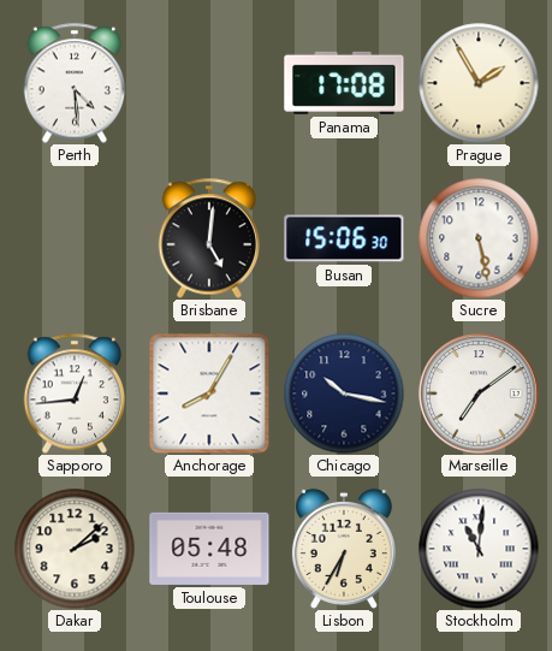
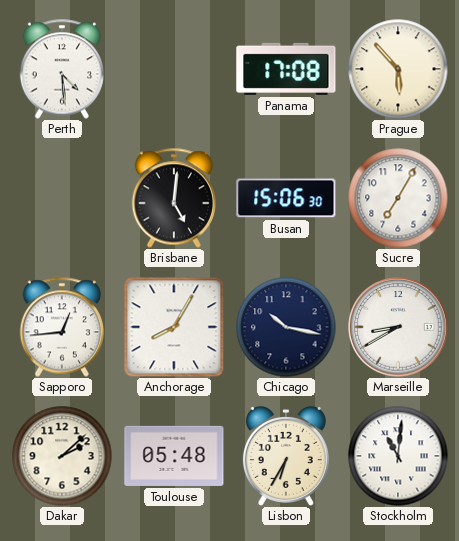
Prague: 1:55 -> 5:53
Sucre: 5:28 -> 7:05
Marseille: 7:09 -> 8:40
